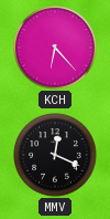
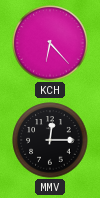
MMV: 12:19 -> 12:15
